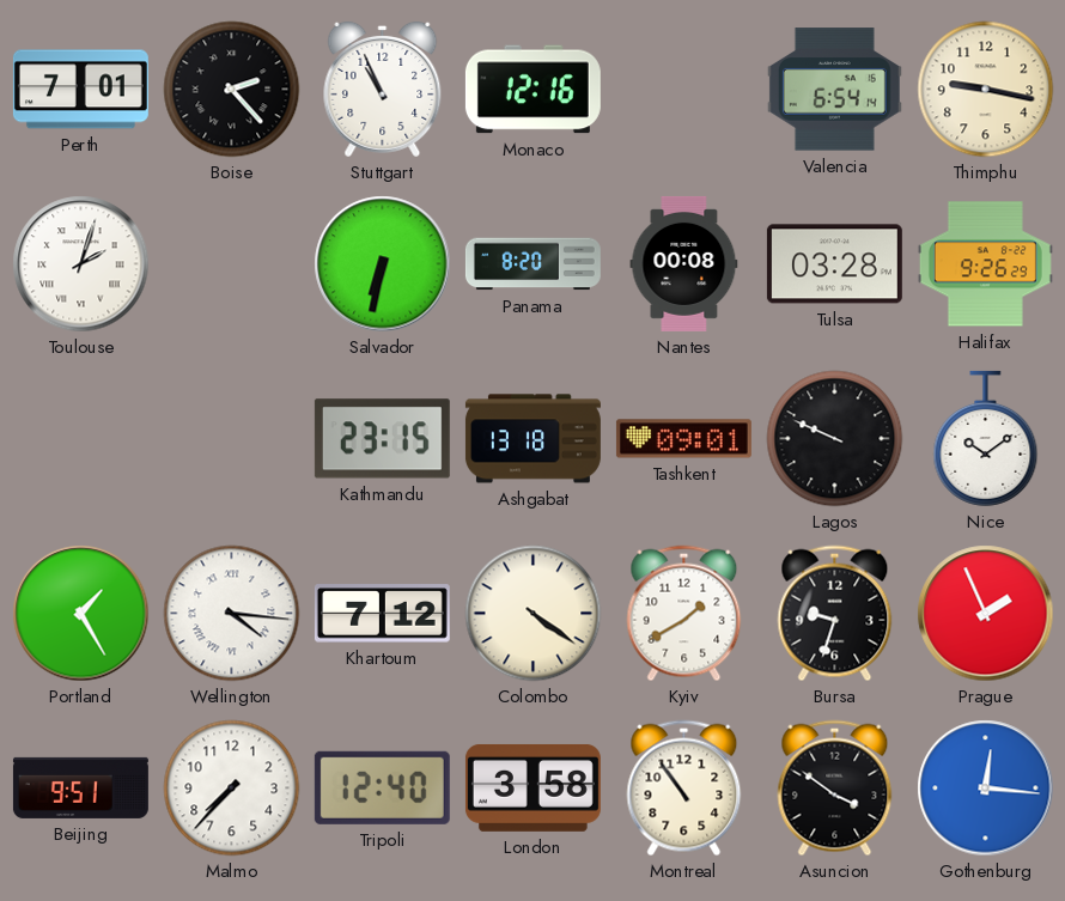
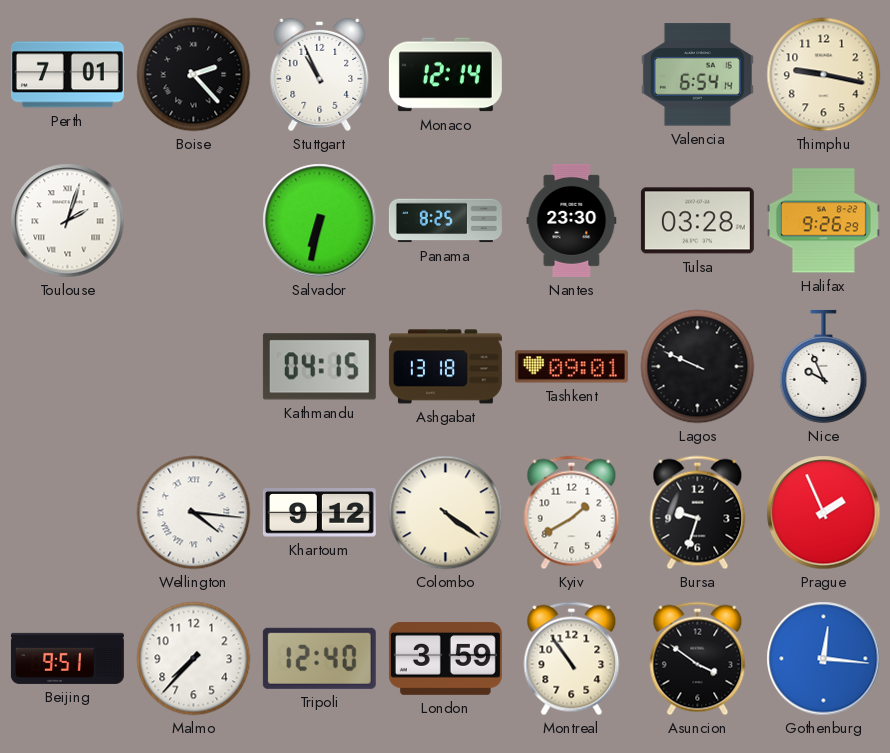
Monaco: 12:16 -> 12:14
Panama: 8:20 -> 8:25
Nantes: 00:08 -> 23:30
Kathmandu: 23:15 -> 04:15
Nice: 10:09 -> 9:56
Portland: 1:25 -> none
Khartoum: 7:12 -> 9:12
London: 3:58 -> 3:59
